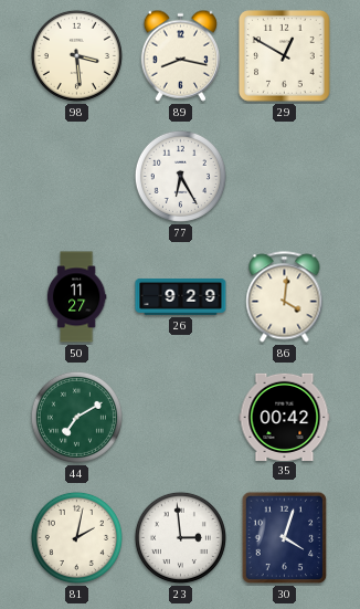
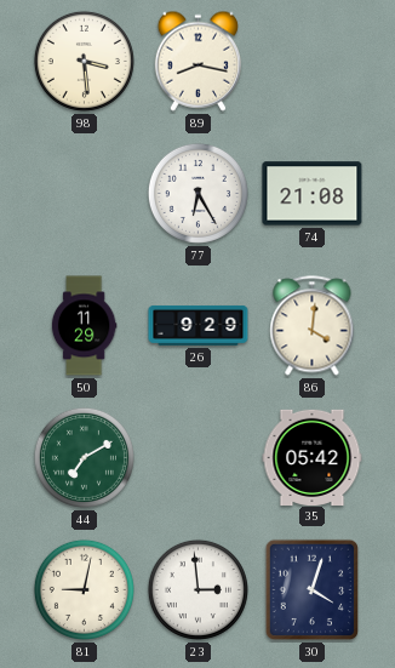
29: 12:50 -> none
74: none -> 21:08
50: 11:27 -> 11:29
35: 00:42 -> 05:42
81: 2:02 -> 9:02
